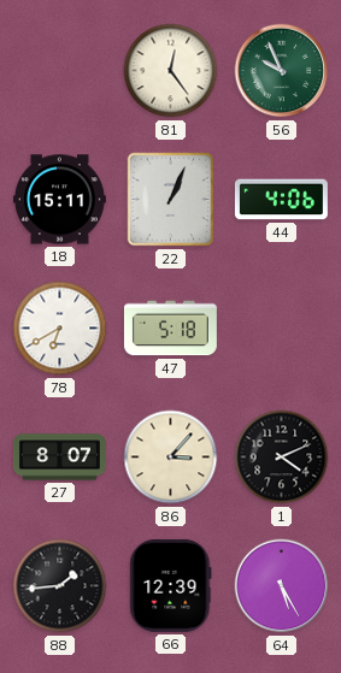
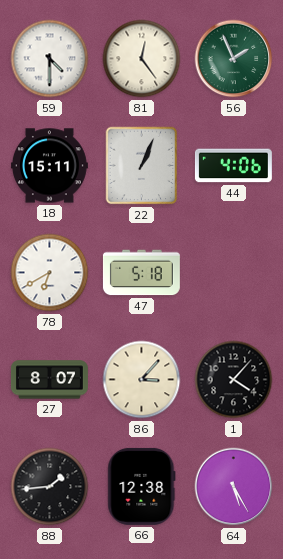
59: none -> 4:30
56: 9:56 -> 1:56
1: 4:11 -> 4:07
66: 12:39 -> 12:38
